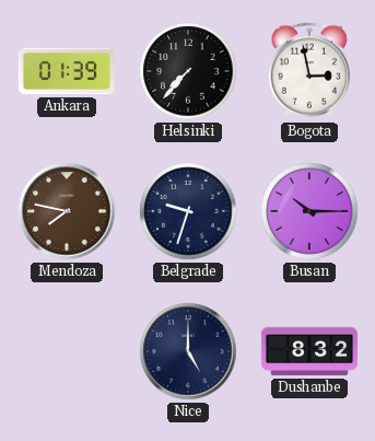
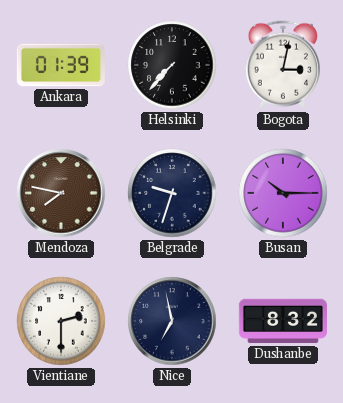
Bogota: 2:58 -> 3:02
Vientiane: none -> 2:30
Nice: 5:00 -> 6:58
